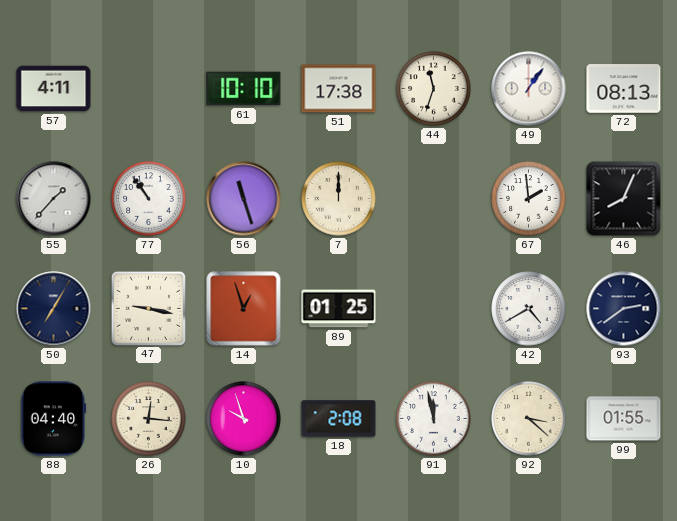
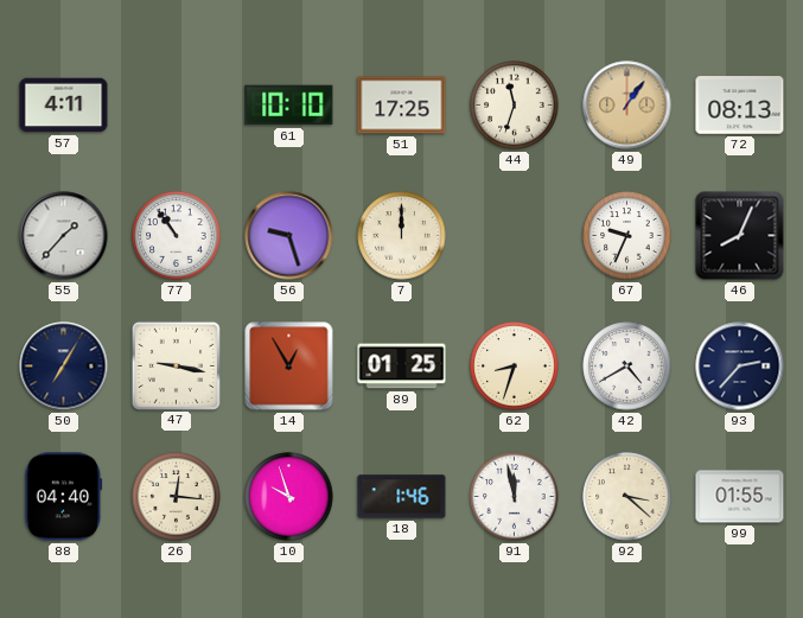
51: 17:38 -> 17:25
49 dial: white -> champagne
56: 11:27 -> 9:27
67: 1:59 -> 9:34
14: 12:57 -> 12:55
62: none -> 8:33
93: 2:39 -> 2:37
18: 2:08 -> 1:46
